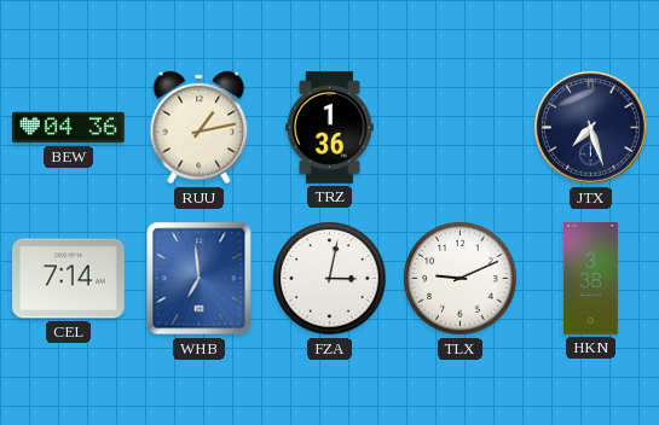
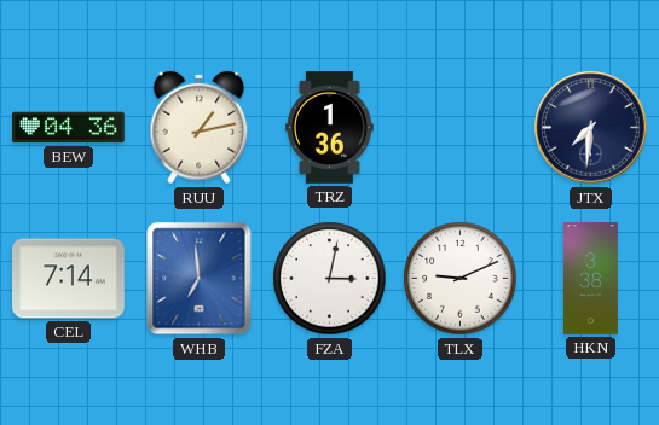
JTX: 7:27 -> 7:31
